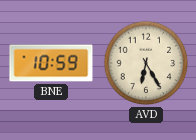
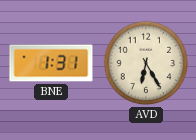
BNE: 10:59 -> 1:31
